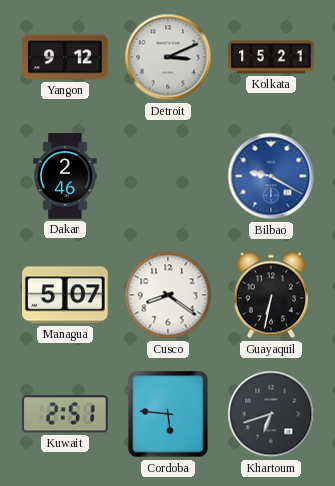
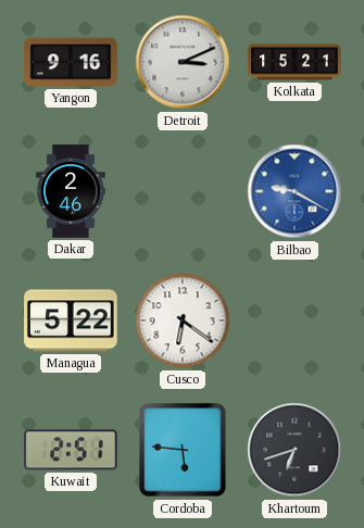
Yangon: 9:12 -> 9:16
Managua: 5:07 -> 5:22
Cusco: 8:21 -> 6:21
Guayaquil: 6:32 -> none
